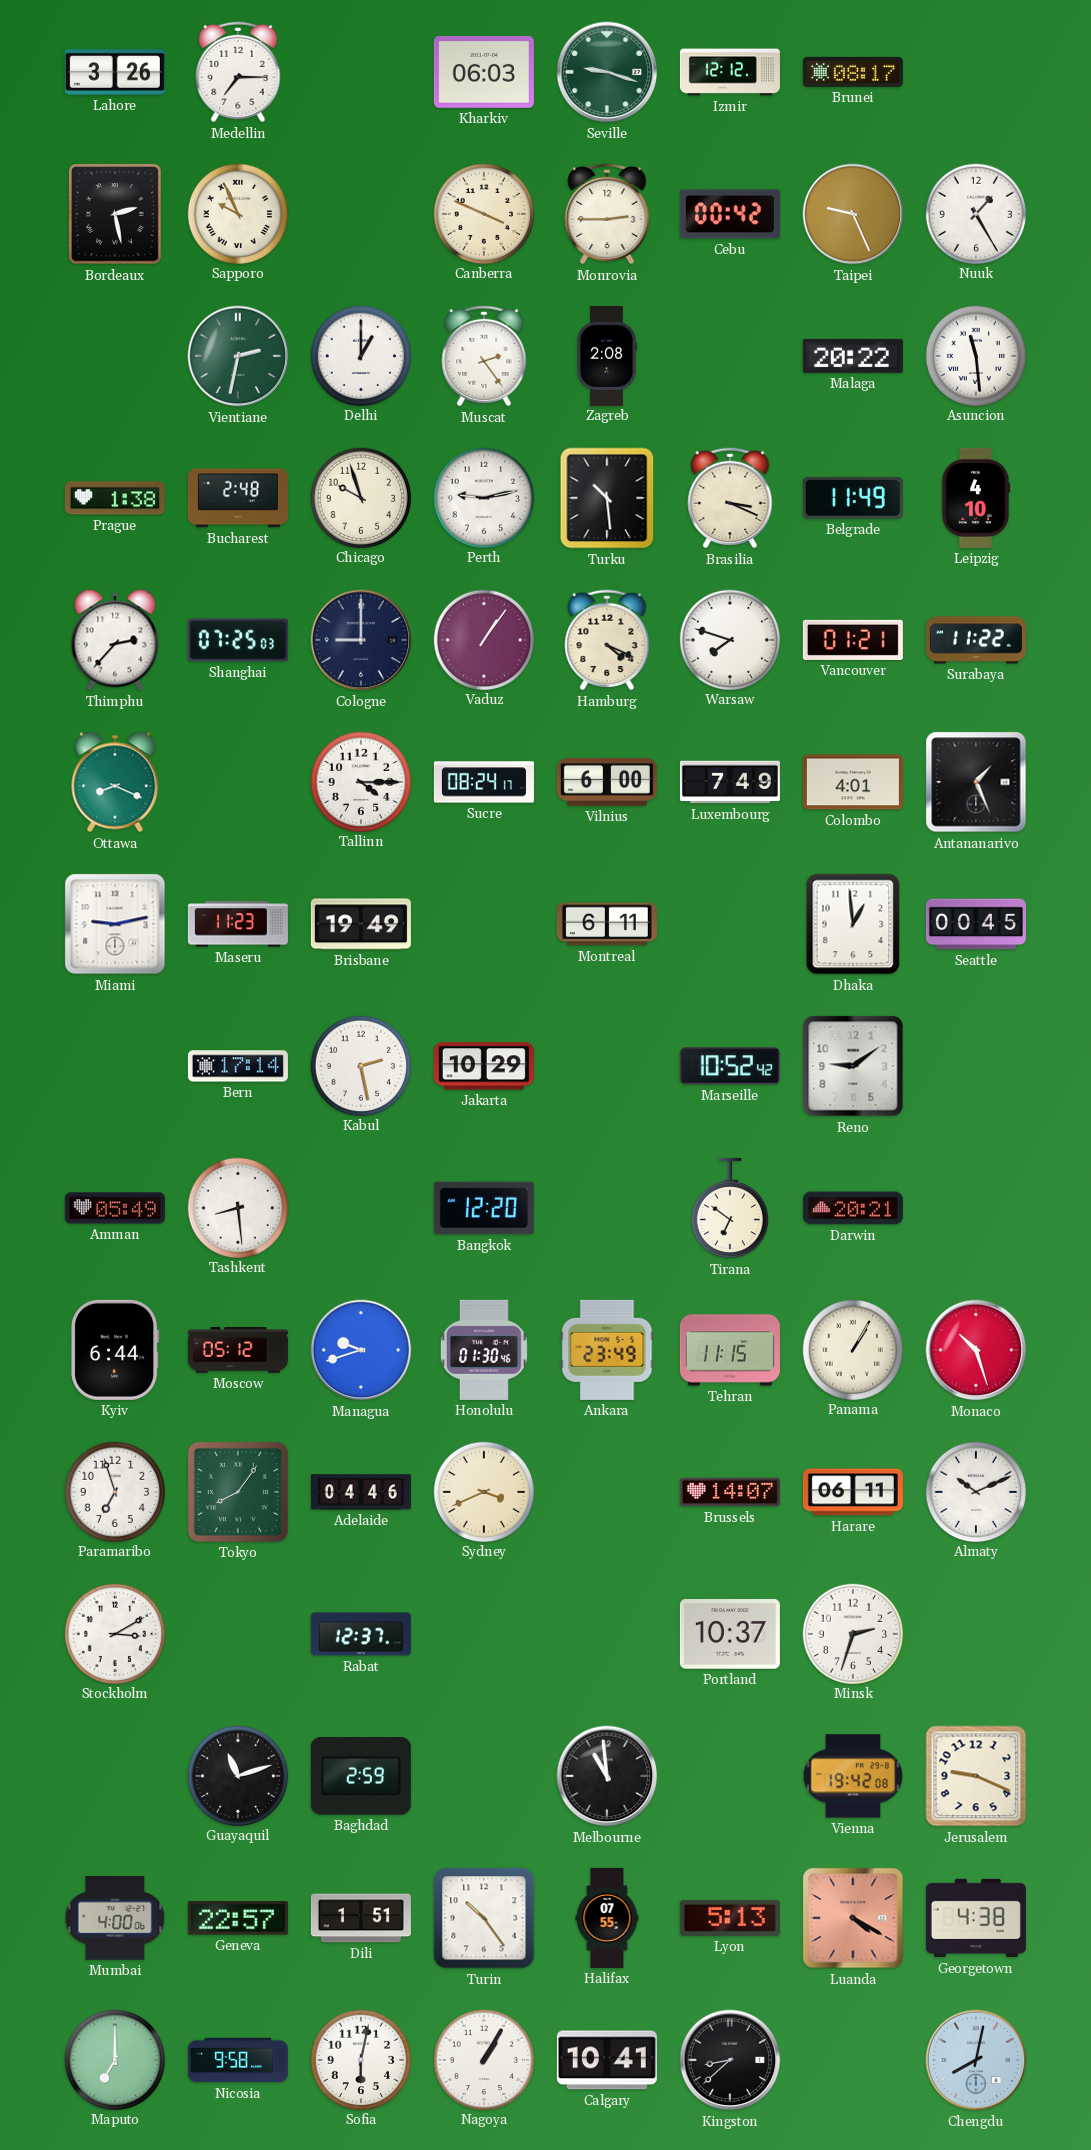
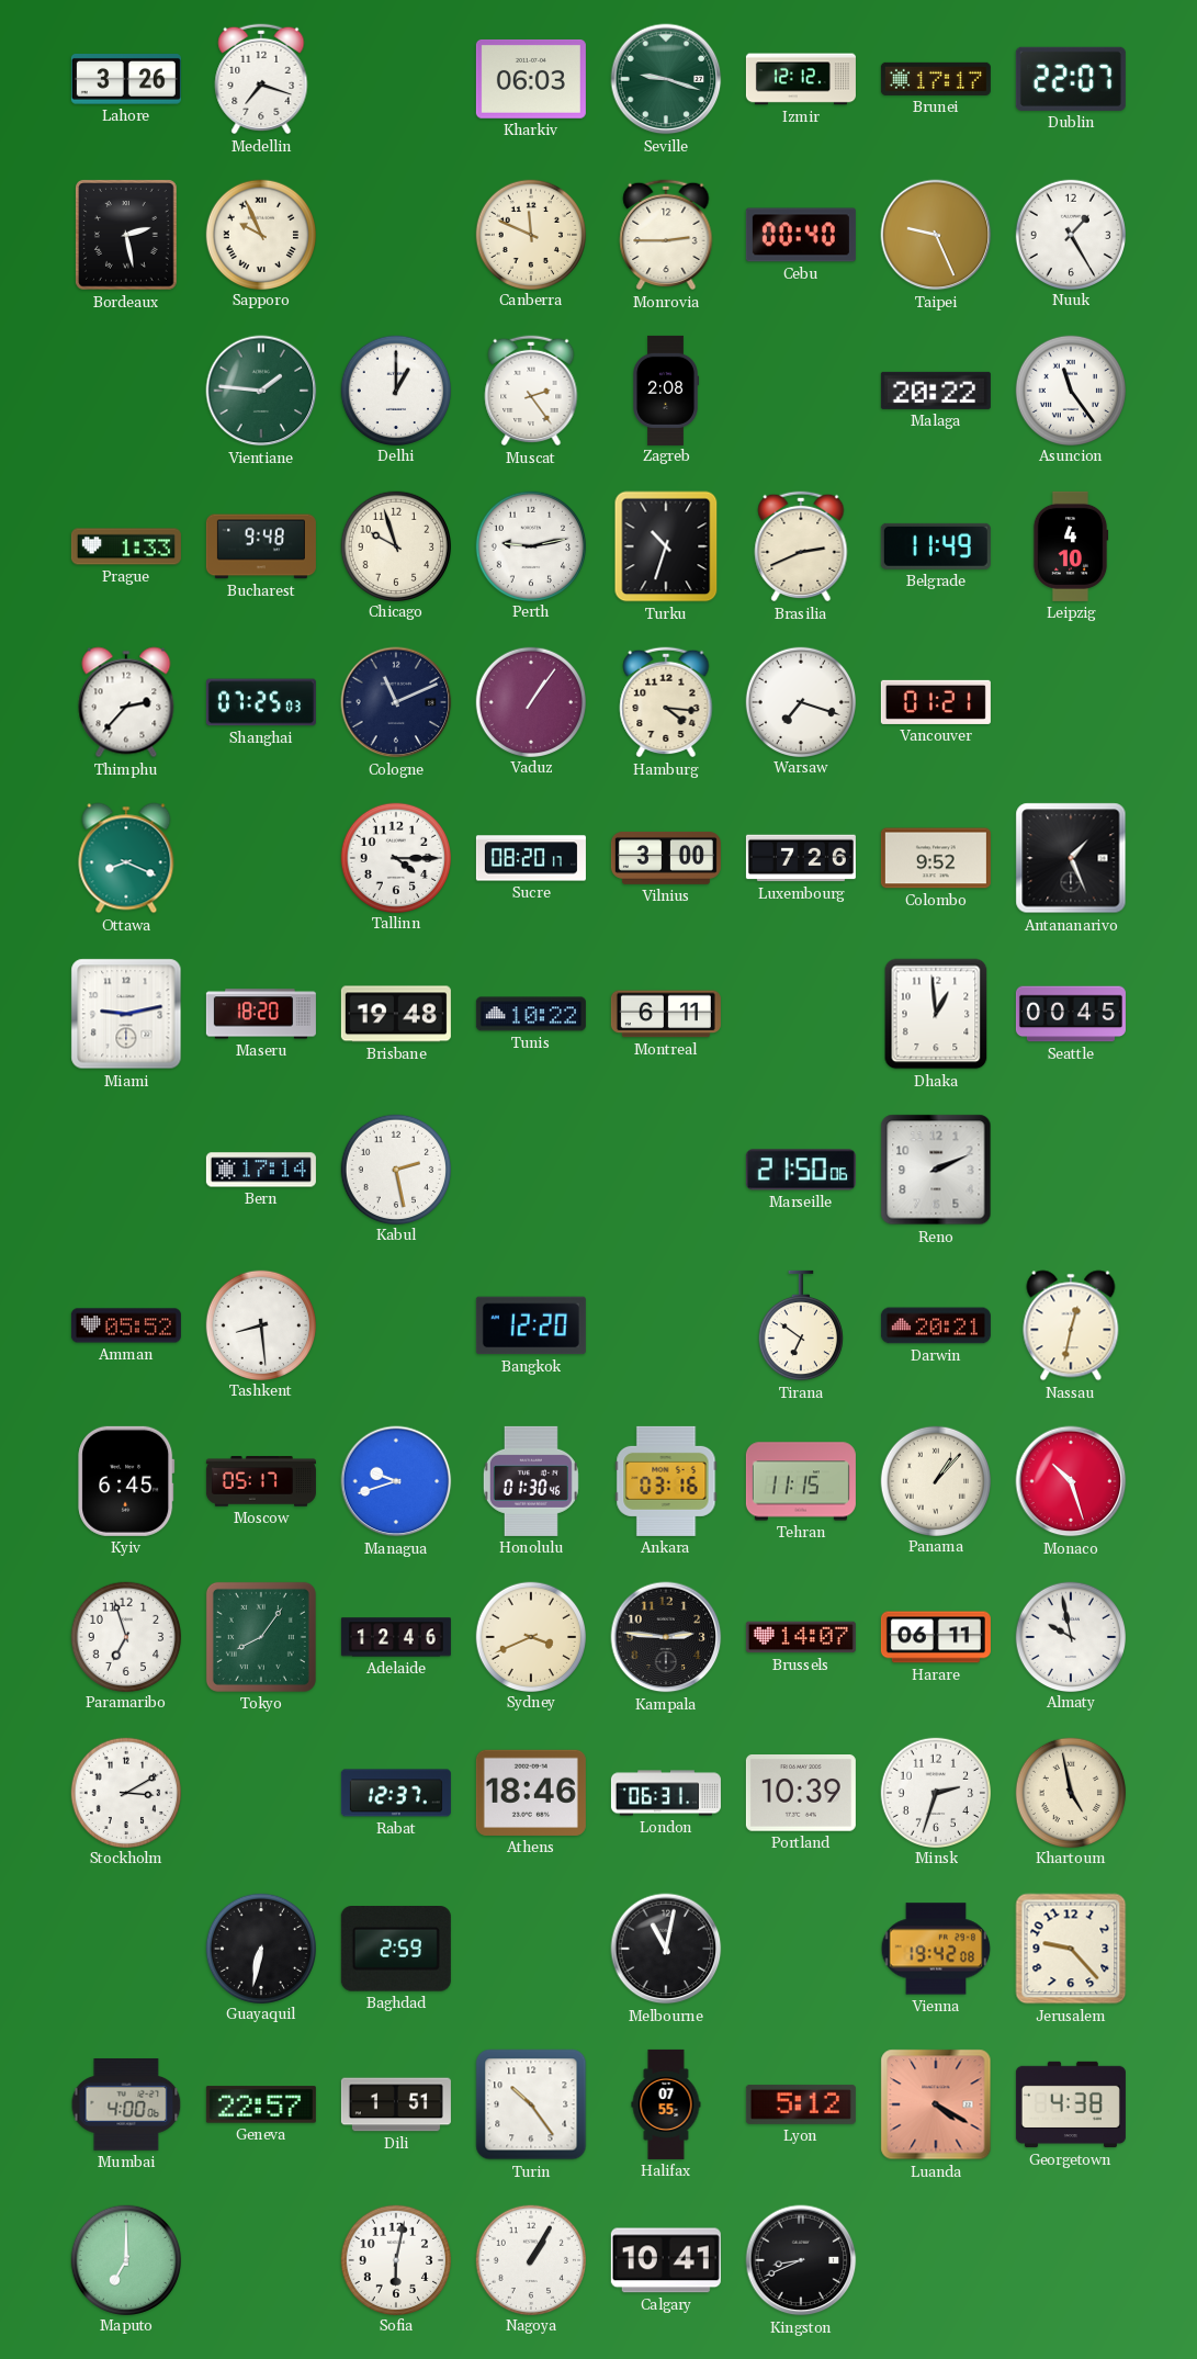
Medellin: 7:15 -> 7:18
Brunei: 08:17 -> 17:17
Dublin: none -> 22:07
Canberra: 3:49 -> 11:49
Cebu: 00:42 -> 00:40
Vientiane: 2:32 -> 1:46
Asuncion: 11:29 -> 11:24
Prague: 1:38 -> 1:33
Bucharest: 2:48 -> 9:48
Turku: 10:29 -> 10:33
Brasilia: 3:19 -> 2:41
Cologne: 9:00 -> 11:11
Hamburg: 4:19 -> 4:16
Warsaw: 7:48 -> 7:18
Surabaya: 11:22 -> none
Sucre: 08:24 -> 08:20
Vilnius: 6:00 -> 3:00
Luxembourg: 7:49 -> 7:26
Colombo: 4:01 -> 9:52
Maseru: 11:23 -> 18:20
Brisbane: 19:49 -> 19:48
Tunis: none -> 10:22
Jakarta: 10:29 -> none
Marseille: 10:52 -> 21:50
Reno: 9:09 -> 2:11
Amman: 05:49 -> 05:52
Nassau: none -> 12:32
Kyiv: 6:44 -> 6:45
Moscow: 05:12 -> 05:17
Ankara: 23:49 -> 03:16
Panama: 1:05 -> 1:07
Adelaide: 04:46 -> 12:46
Kampala: none -> 2:46
Almaty: 10:11 -> 9:58
Athens: none -> 18:46
London: none -> 06:31
Portland: 10:37 -> 10:39
Khartoum: none -> 4:58
Guayaquil: 11:12 -> 6:32
Melbourne: 10:59 -> 11:02
Jerusalem: 9:19 -> 9:23
Lyon: 5:13 -> 5:12
Nicosia: 9:58 -> none
Kingston: 8:38 -> 8:41
Chengdu: 8:02 -> none
